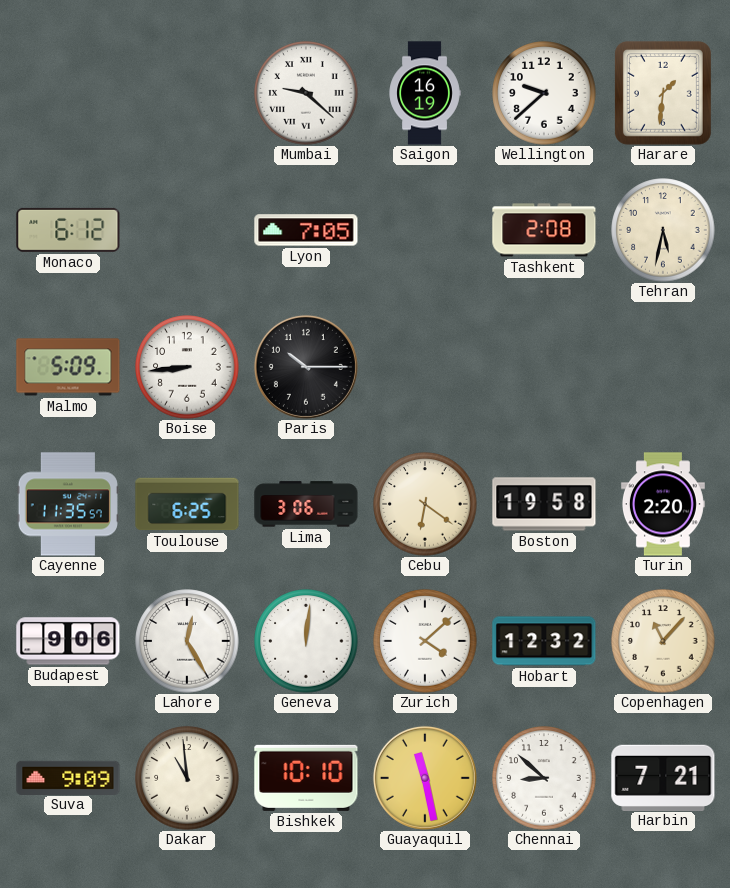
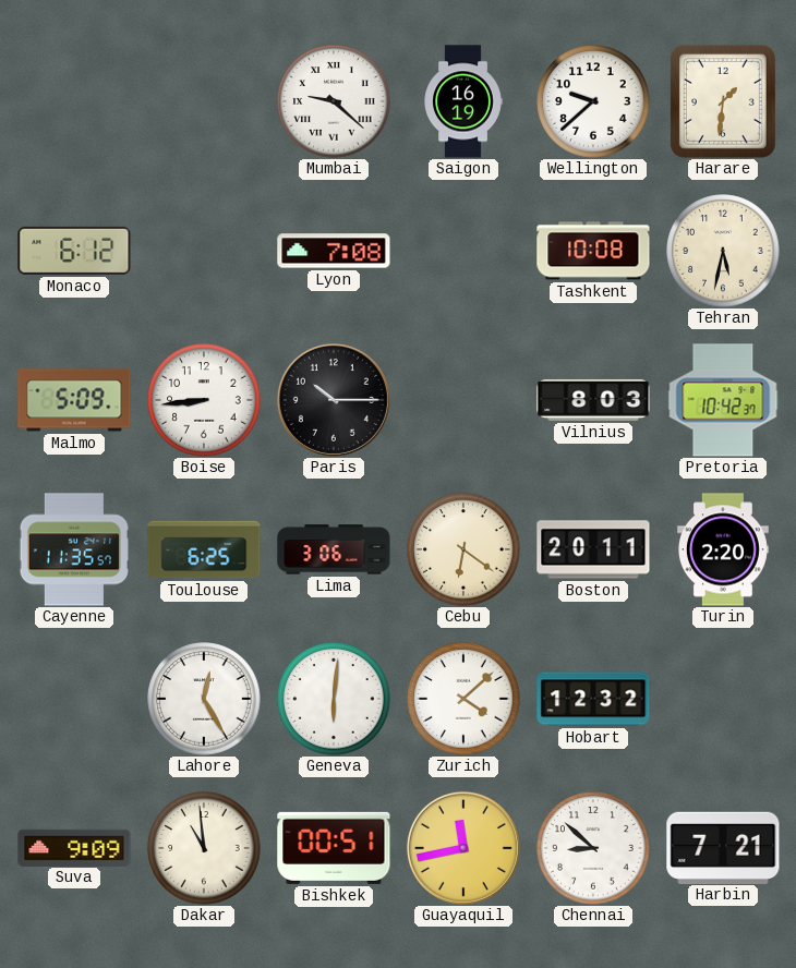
Lyon: 7:05 -> 7:08
Tashkent: 2:08 -> 10:08
Vilnius: none -> 8:03
Pretoria: none -> 10:42
Boston: 19:58 -> 20:11
Budapest: 9:06 -> none
Geneva: 12:01 -> 6:01
Copenhagen: 11:07 -> none
Bishkek: 10:10 -> 00:51
Guayaquil: 11:28 -> 11:43
